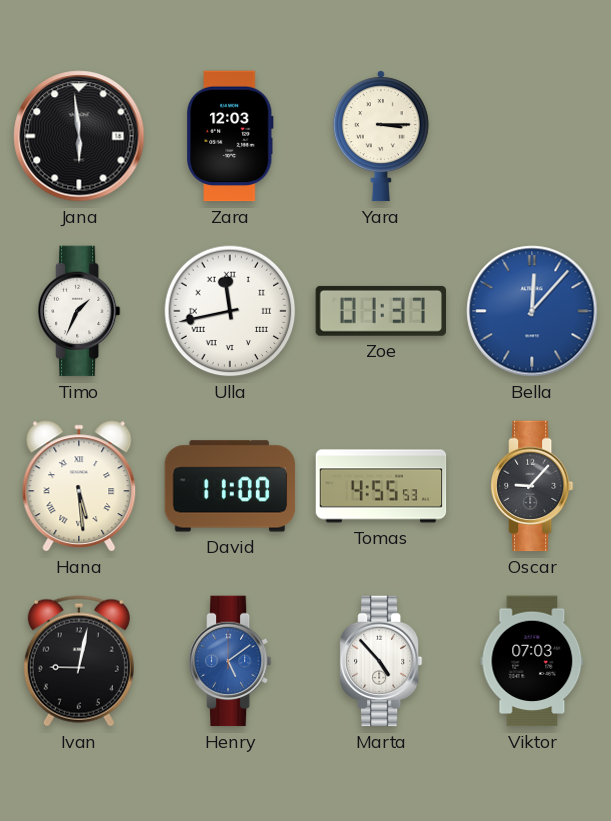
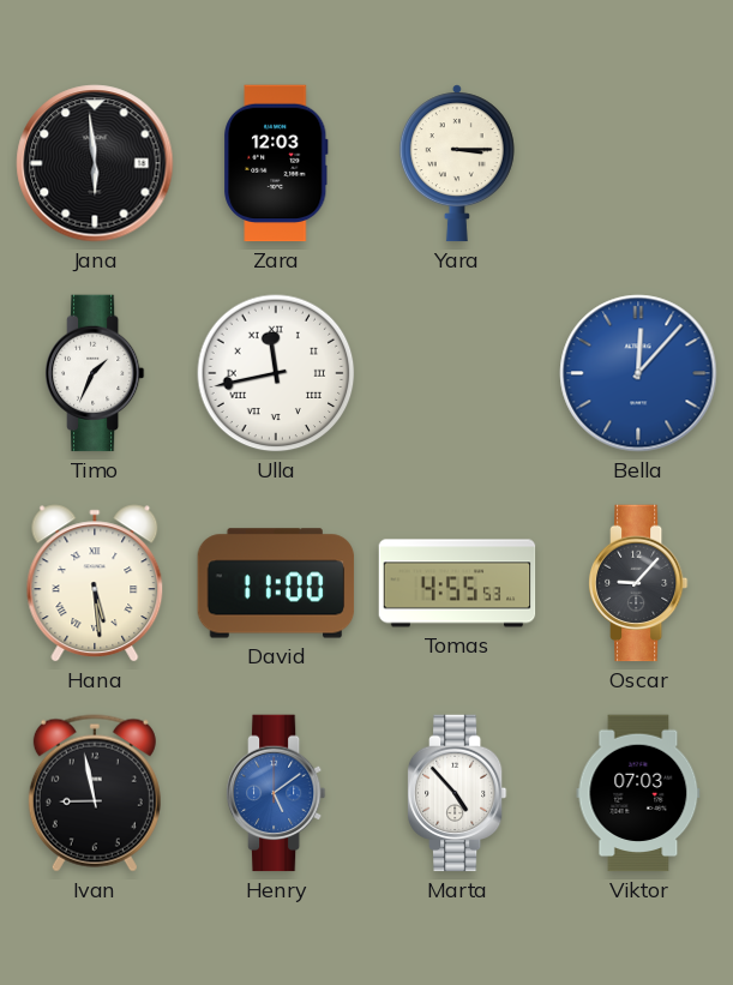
Zoe: 01:37 -> none
Ivan: 9:02 -> 8:58
